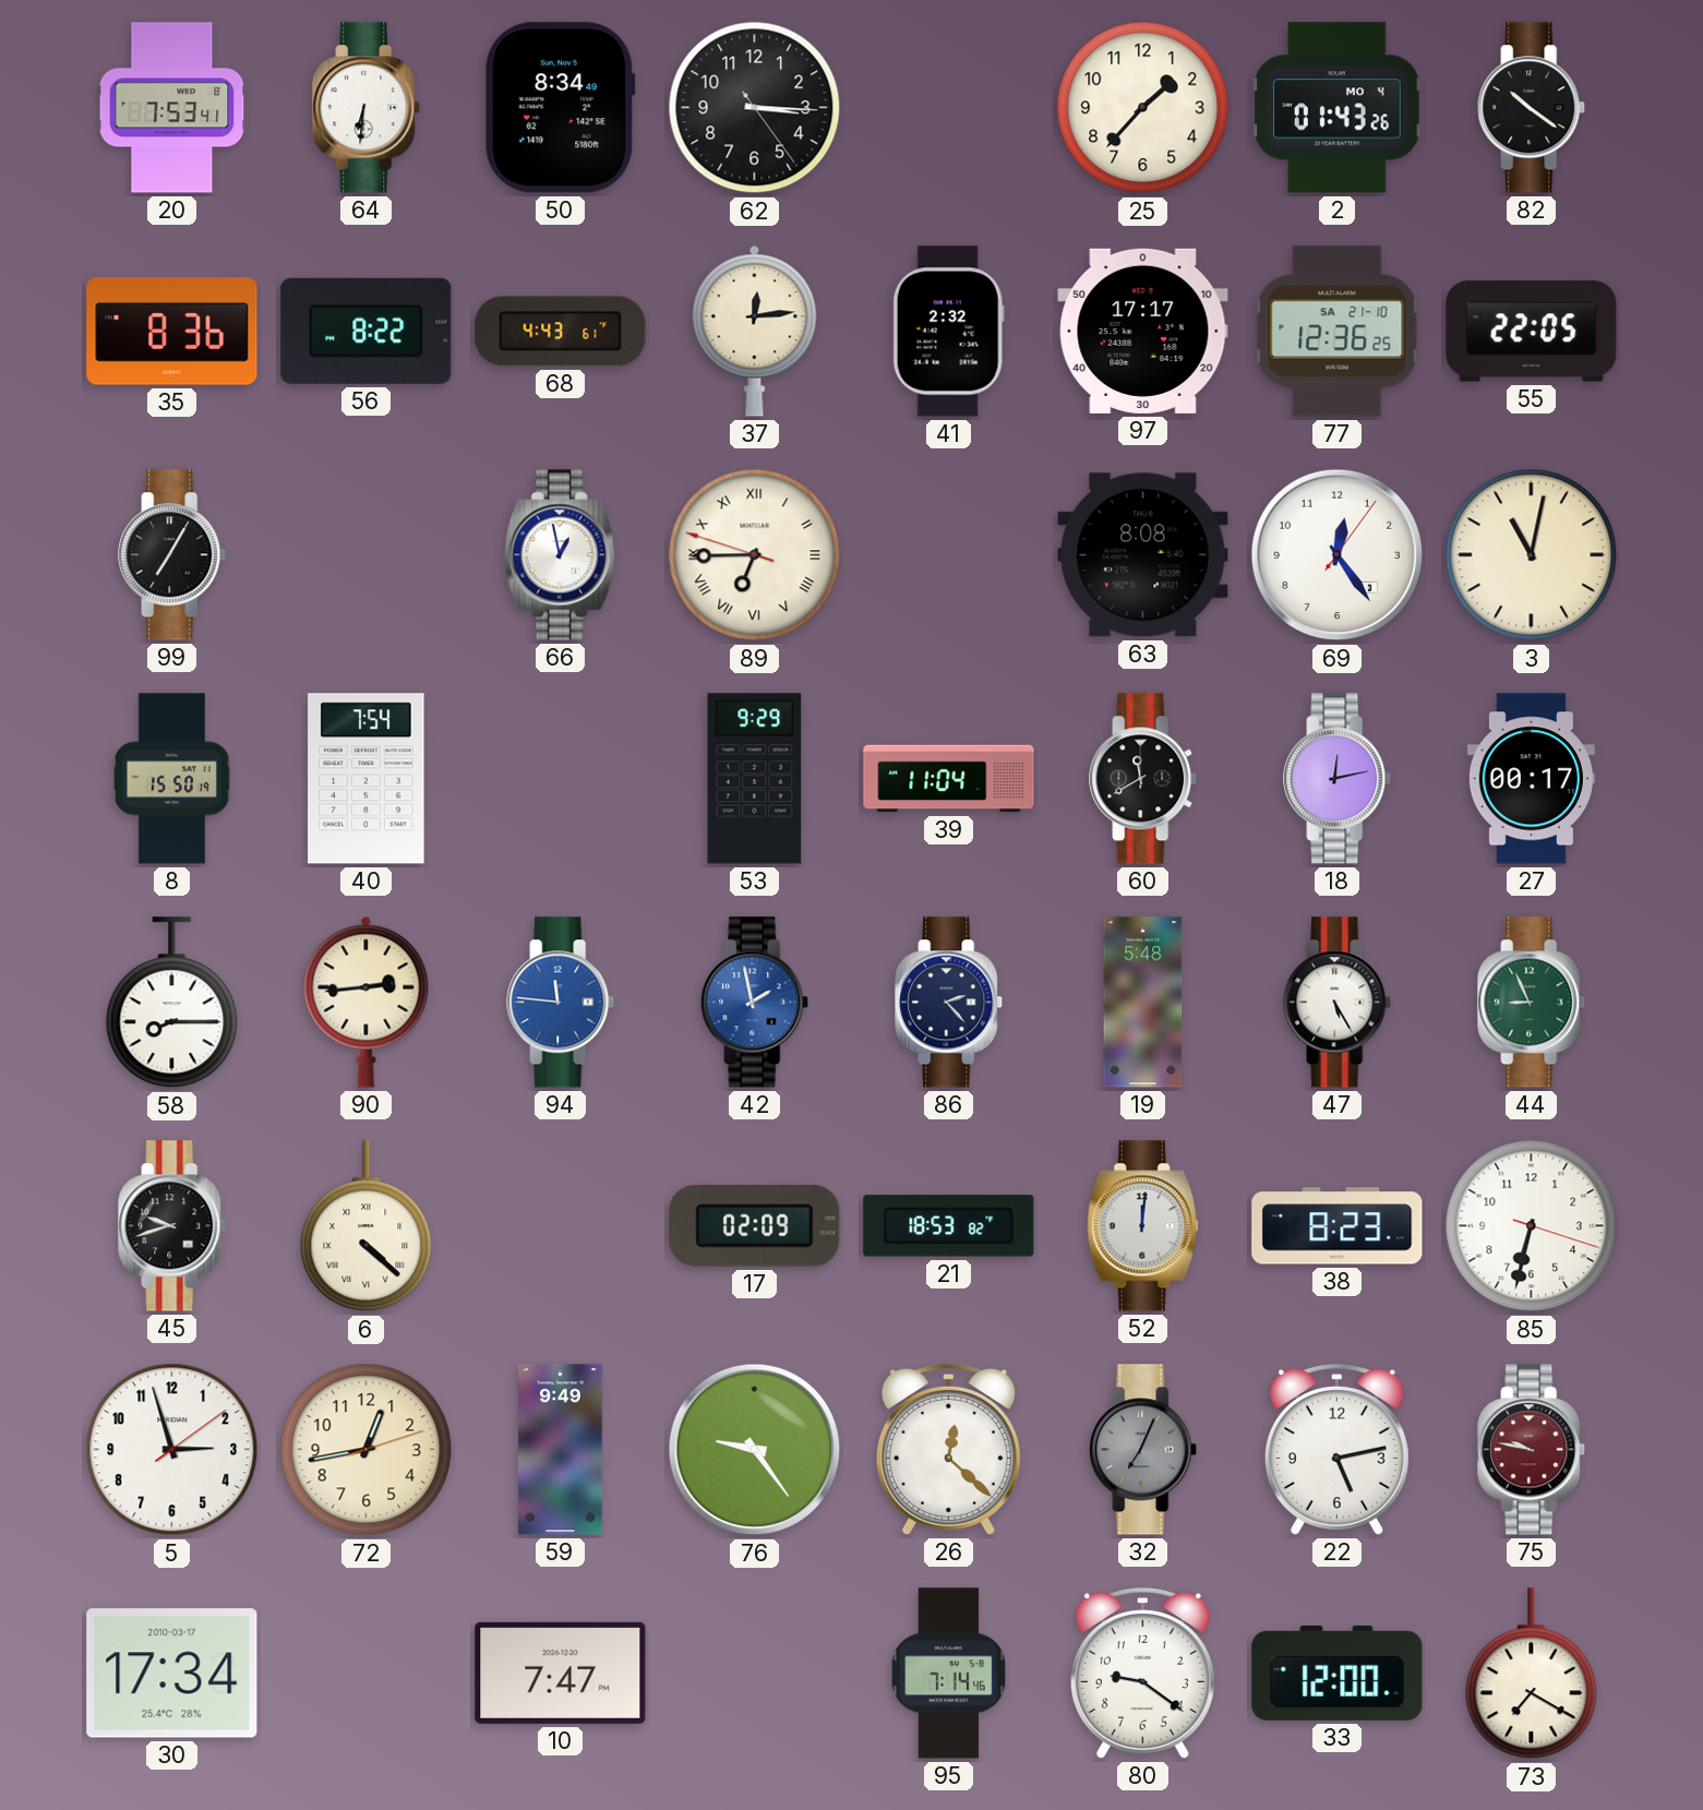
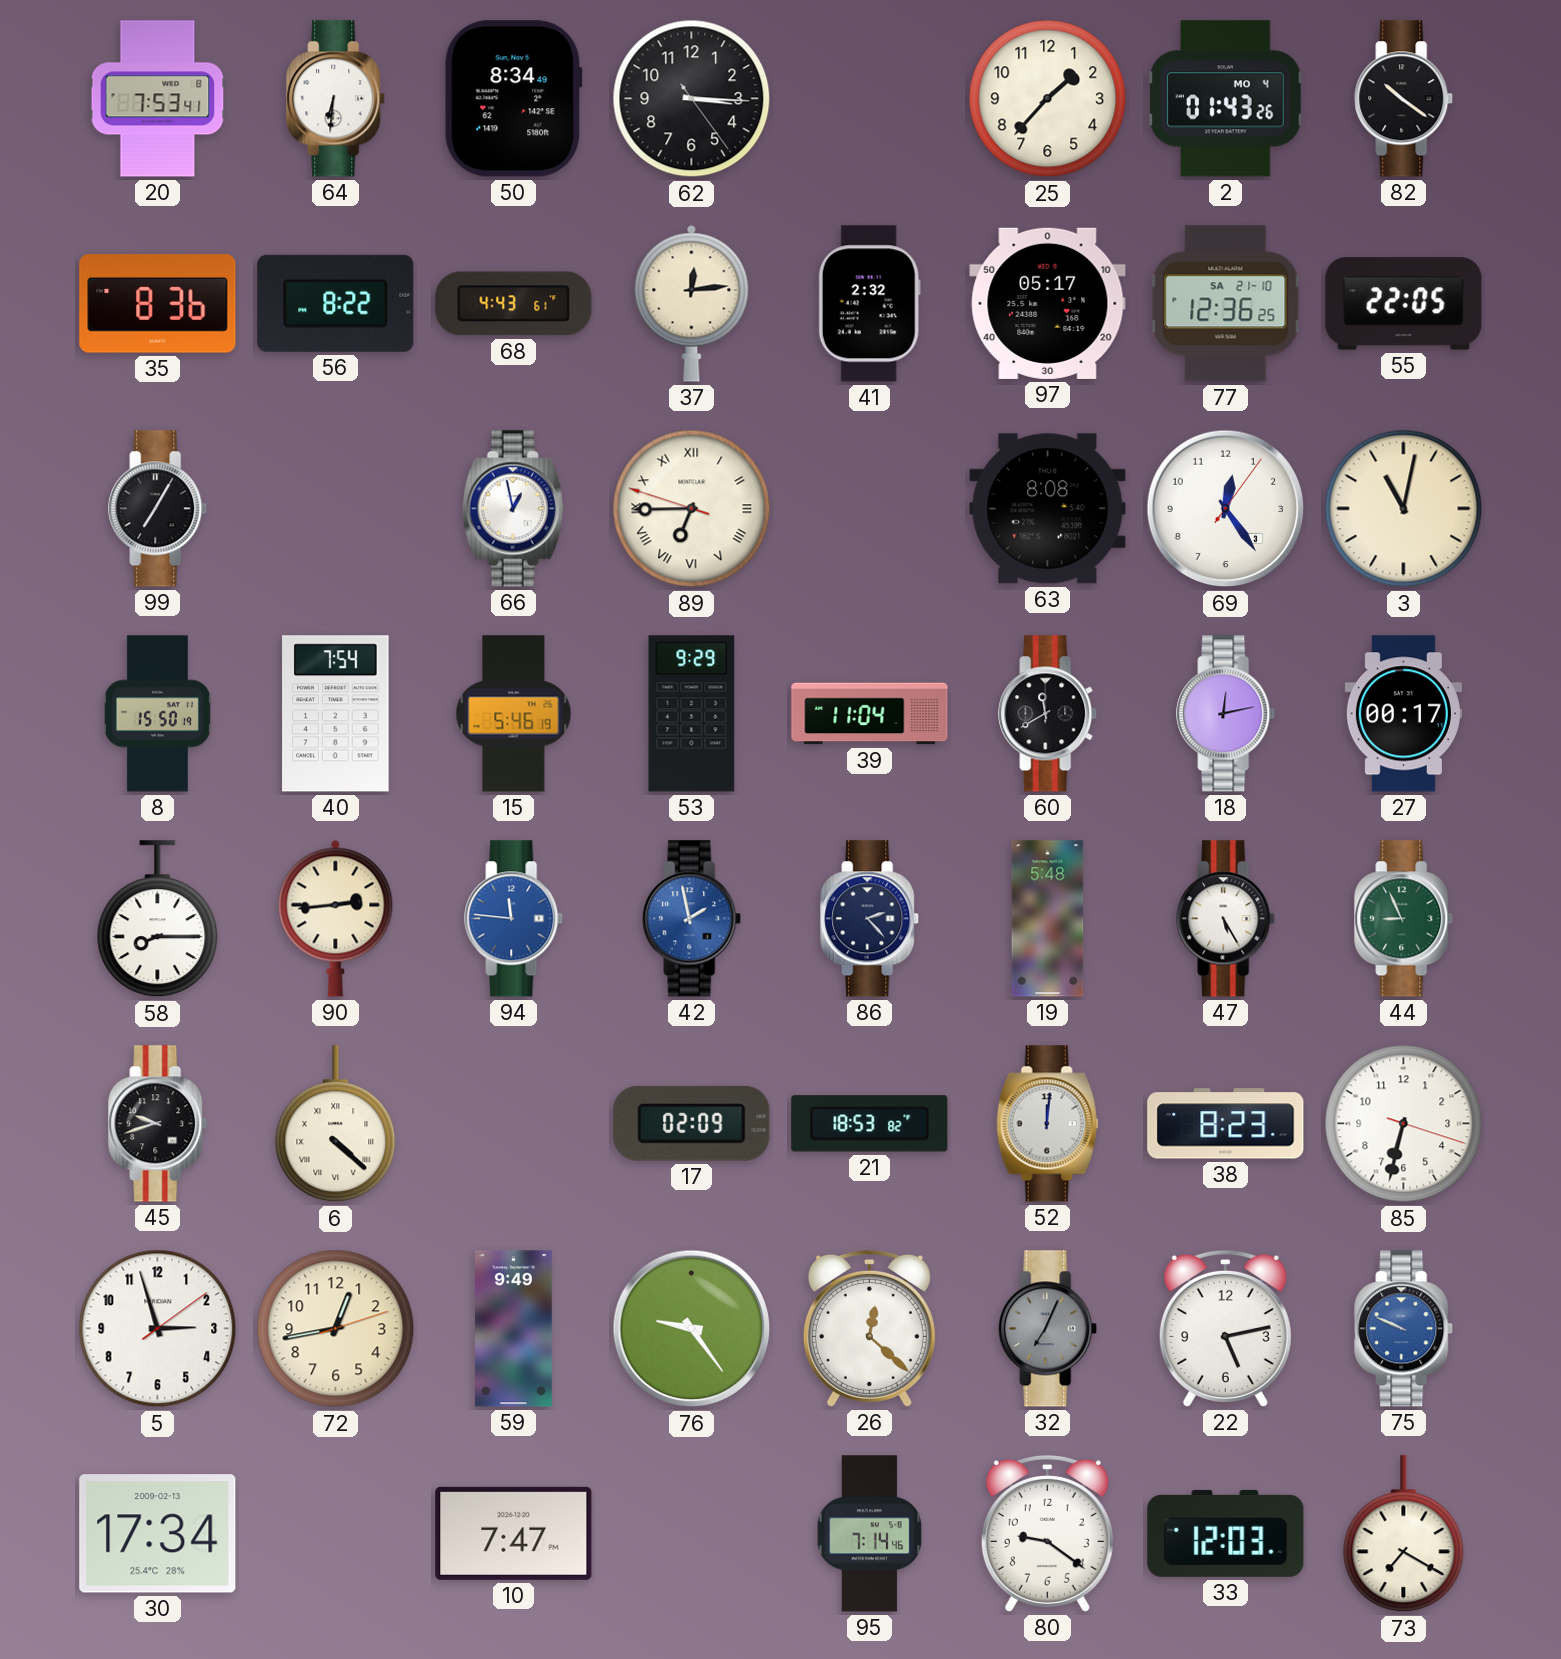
97: 17:17 -> 05:17
15: none -> 5:46
75: 9:47 -> 9:49
75 dial: burgundy -> blue
30 date: 2010-03-17 -> 2009-02-13
33: 12:00 -> 12:03
